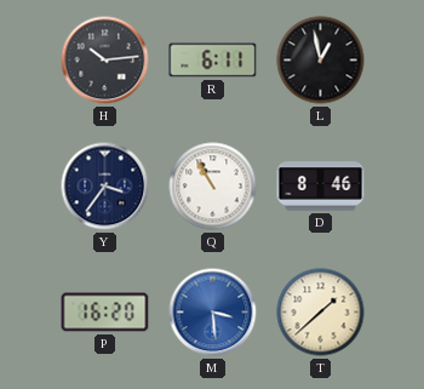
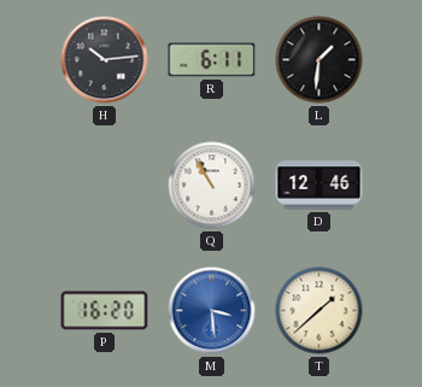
L: 12:58 -> 1:31
Y: 3:36 -> none
D: 8:46 -> 12:46
